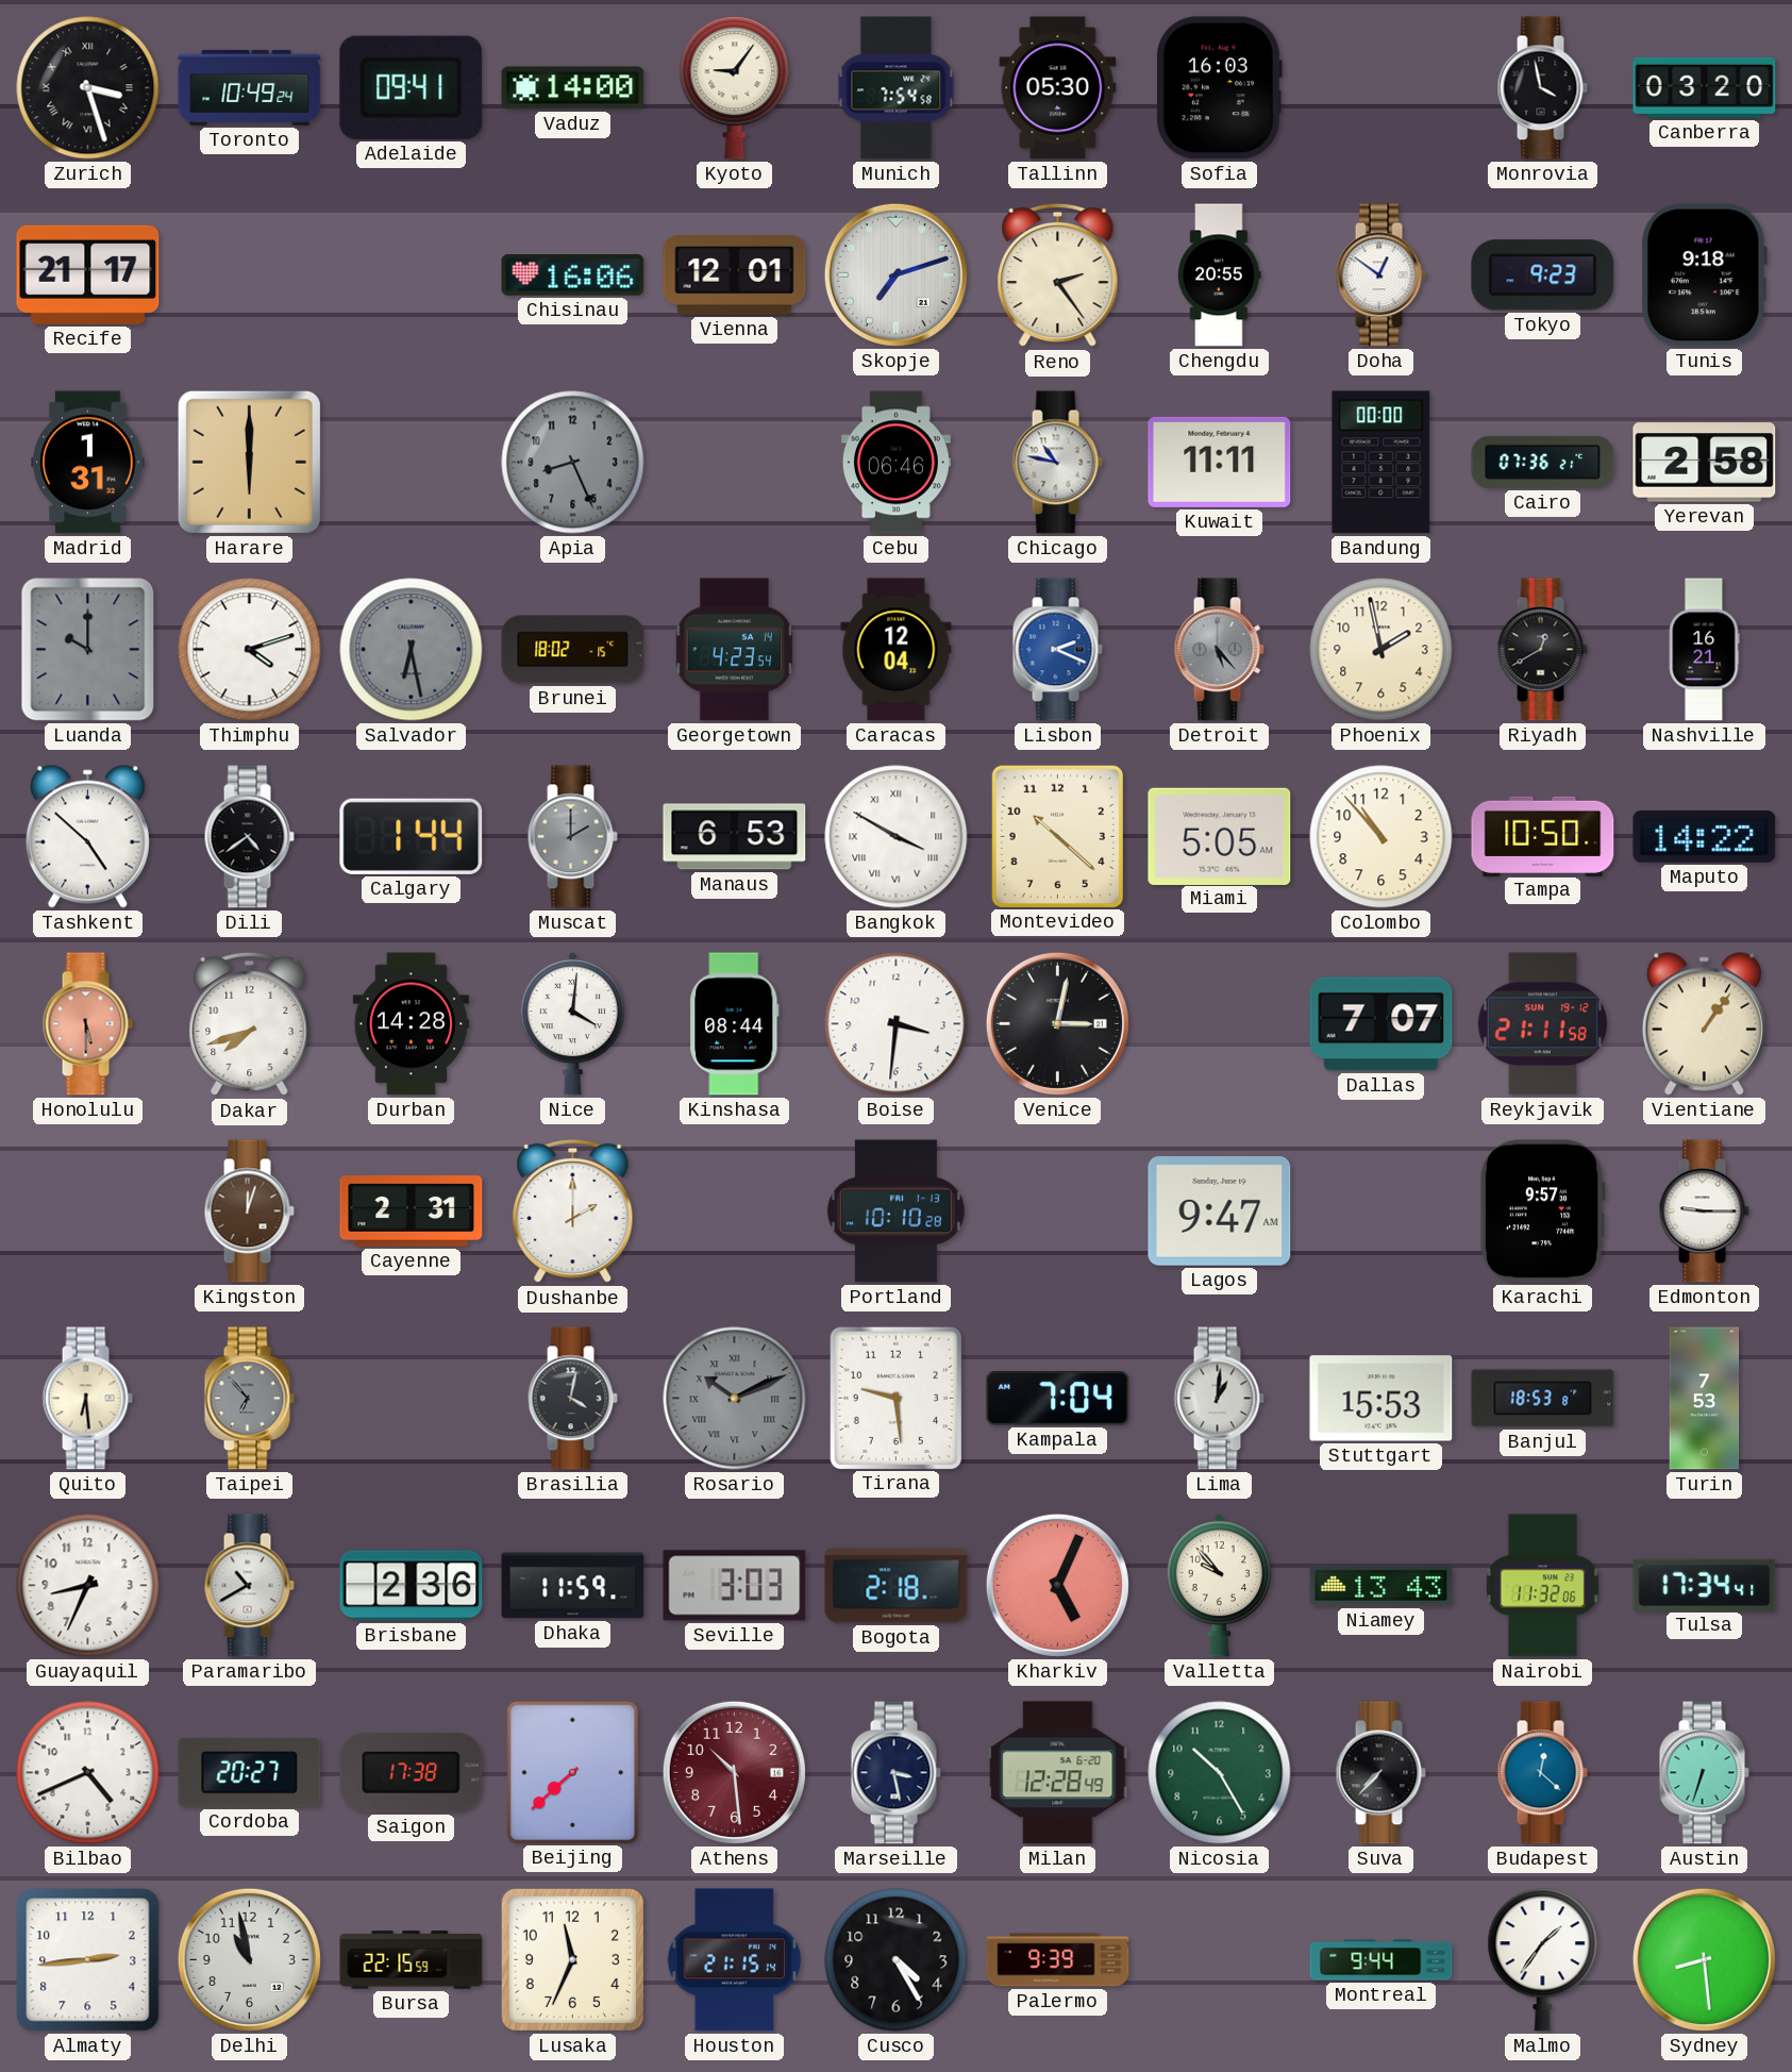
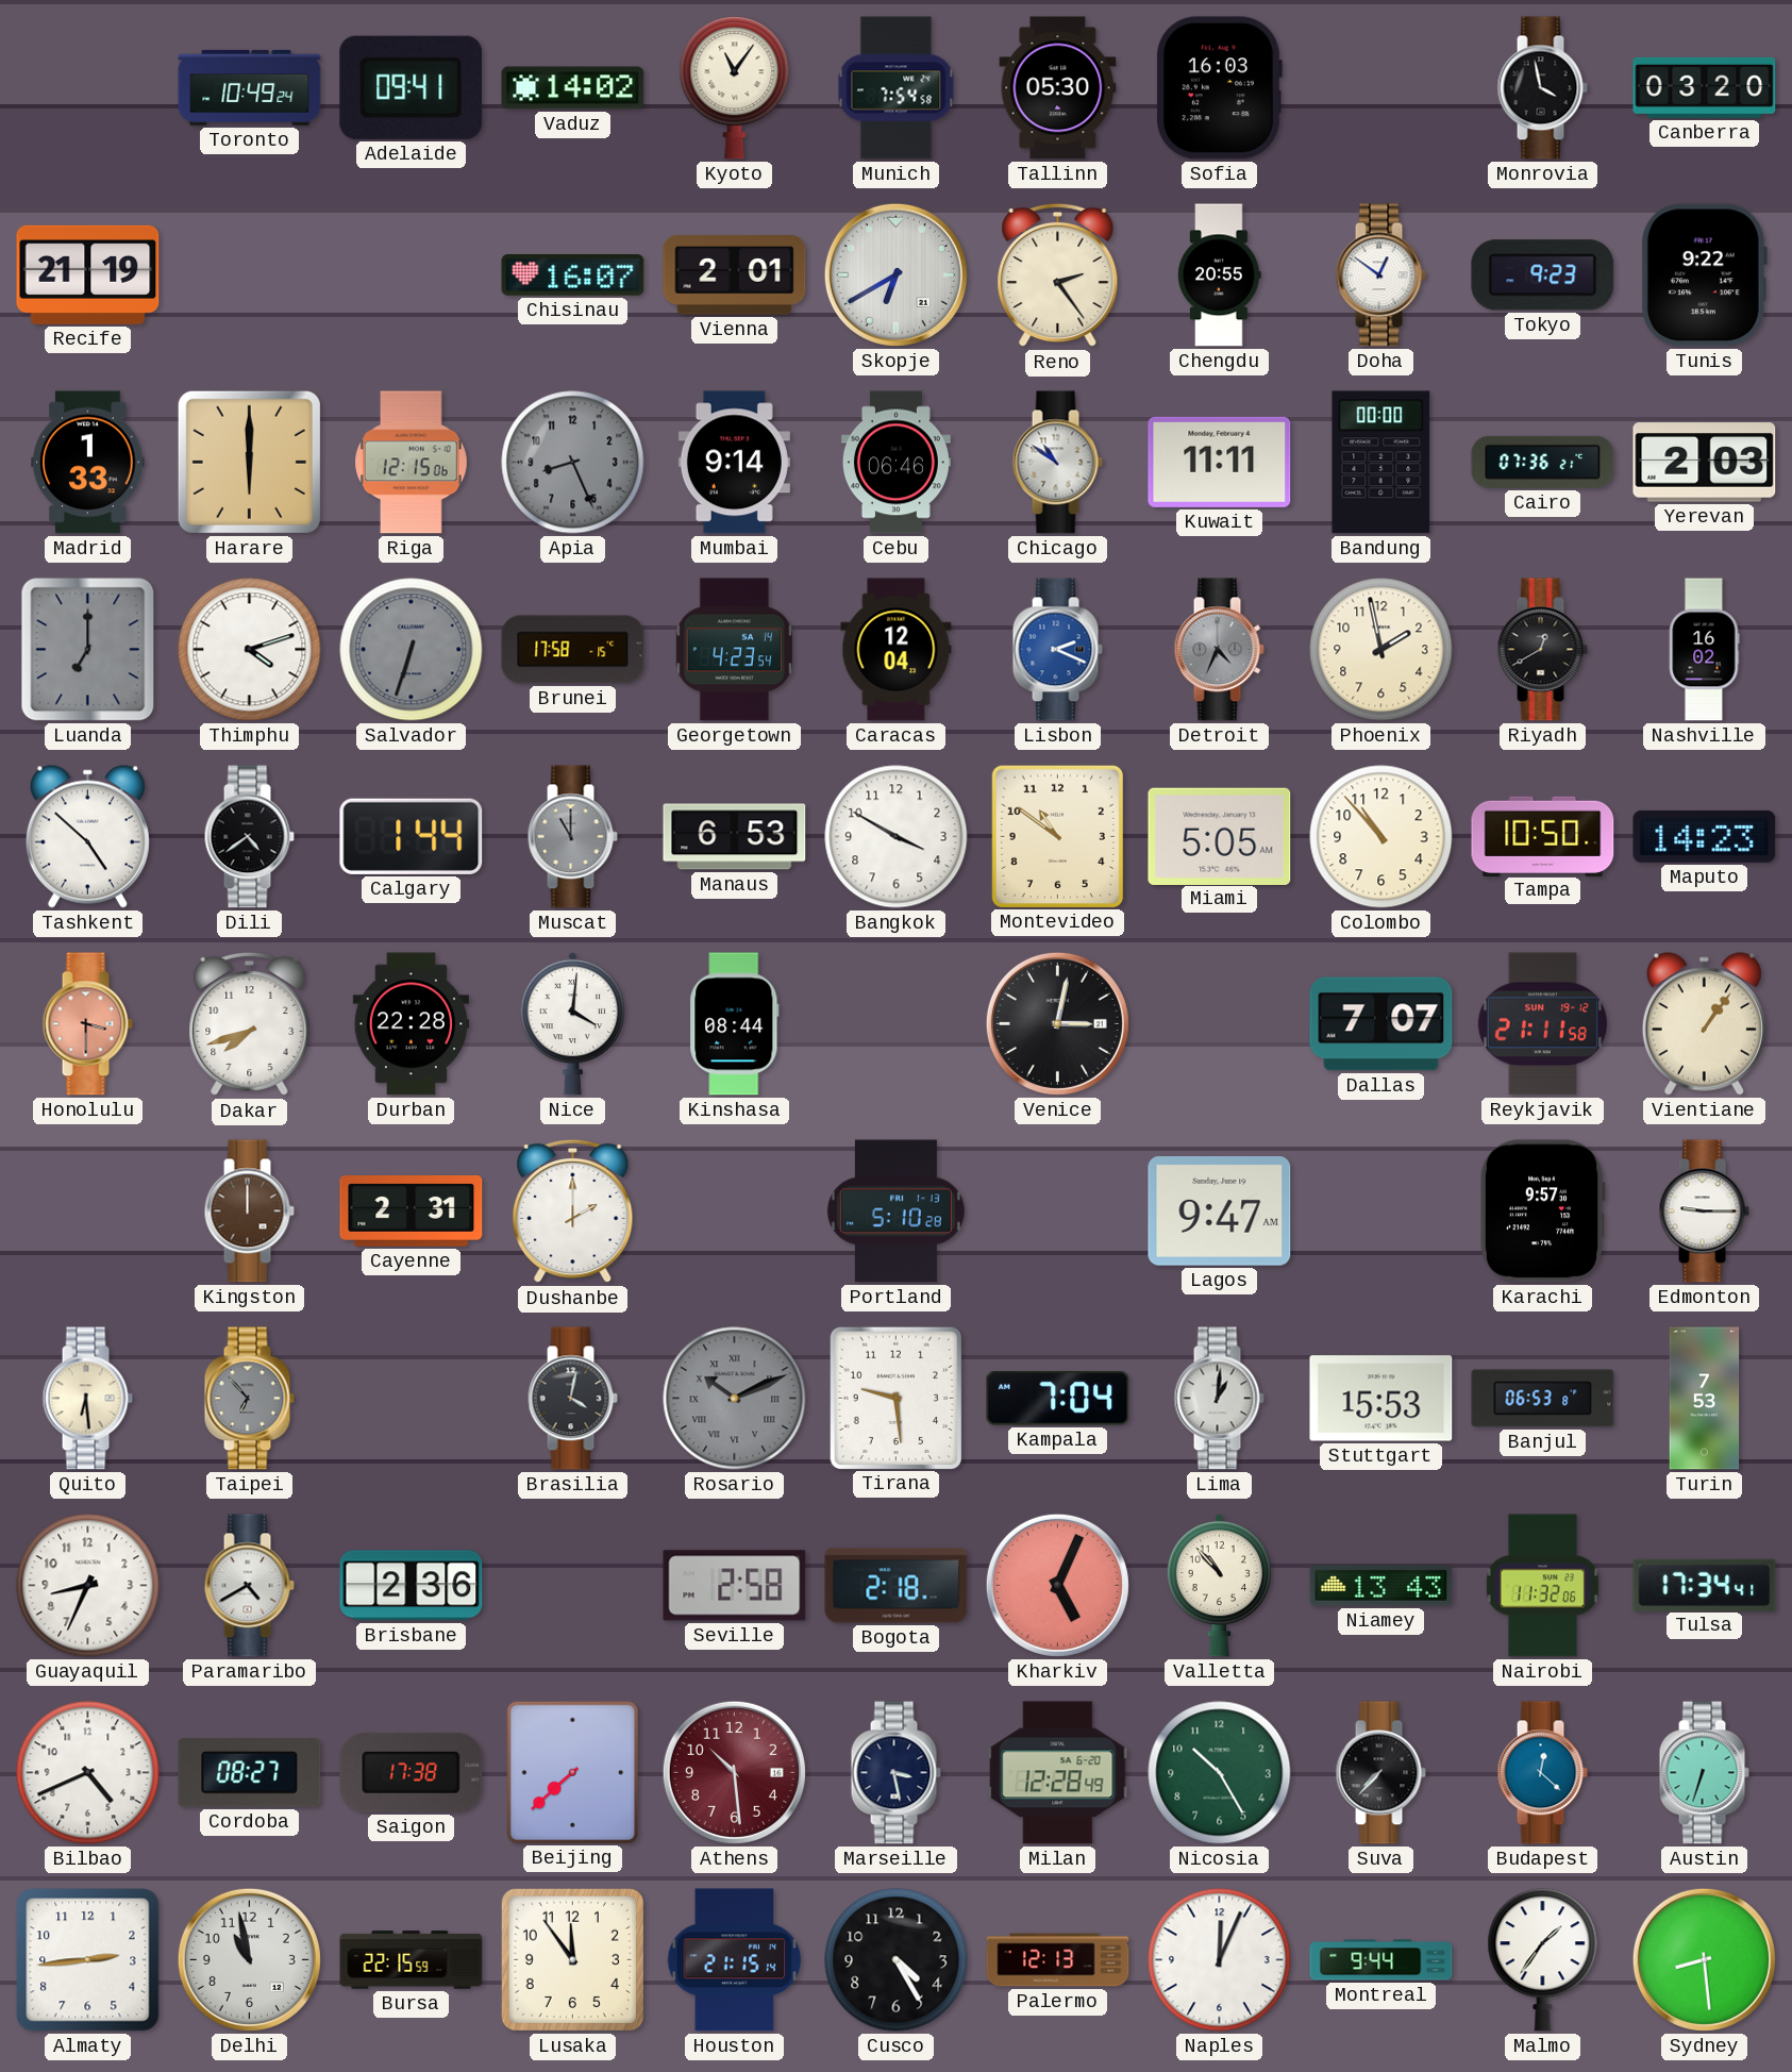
Zurich: 3:27 -> none
Vaduz: 14:00 -> 14:02
Kyoto: 9:06 -> 11:06
Recife: 21:17 -> 21:19
Chisinau: 16:06 -> 16:07
Vienna: 12:01 -> 2:01
Skopje: 7:12 -> 6:40
Tunis: 9:18 -> 9:22
Madrid: 1:31 -> 1:33
Riga: none -> 12:15
Mumbai: none -> 9:14
Chicago: 10:47 -> 10:51
Yerevan: 2:58 -> 2:03
Luanda: 10:00 -> 7:00
Salvador: 6:28 -> 6:33
Brunei: 18:02 -> 17:58
Detroit: 5:23 -> 4:34
Nashville: 16:21 -> 16:02
Muscat: 2:00 -> 11:00
Bangkok numerals: Roman -> Arabic
Montevideo: 10:22 -> 10:51
Maputo: 14:22 -> 14:23
Honolulu: 5:30 -> 3:30
Durban: 14:28 -> 22:28
Boise: 3:31 -> none
Kingston: 12:03 -> 12:00
Portland: 10:10 -> 5:10
Banjul: 18:53 -> 06:53
Paramaribo: 10:40 -> 4:40
Dhaka: 11:59 -> none
Seville: 3:03 -> 2:58
Valletta: 9:53 -> 10:53
Cordoba: 20:27 -> 08:27
Lusaka: 11:34 -> 11:54
Palermo: 9:39 -> 12:13
Naples: none -> 12:04
